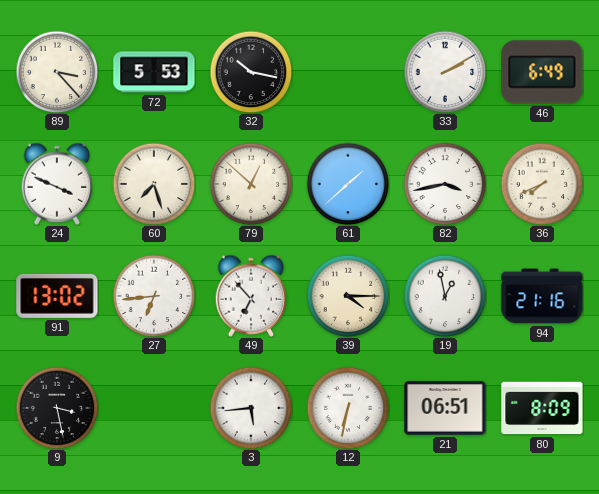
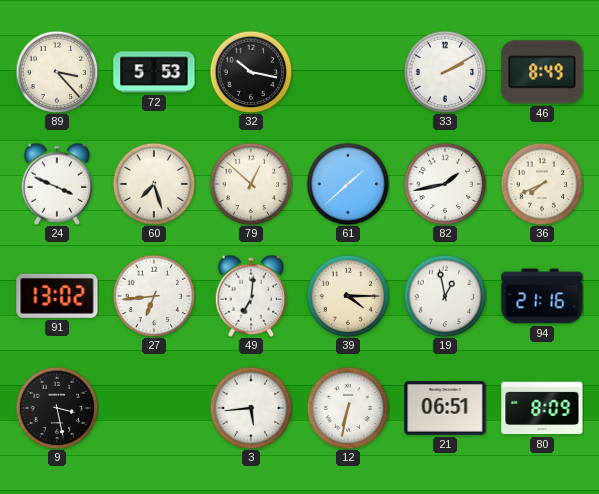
46: 6:49 -> 8:49
82: 3:43 -> 1:43
49: 6:53 -> 7:01
